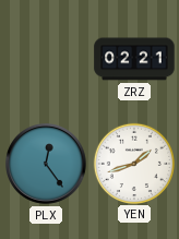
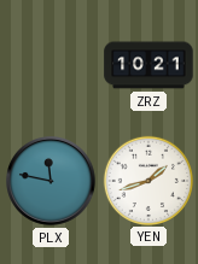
ZRZ: 02:21 -> 10:21
PLX: 12:24 -> 11:47
